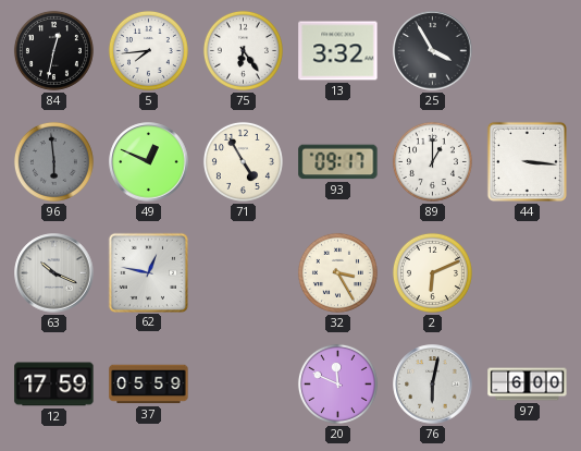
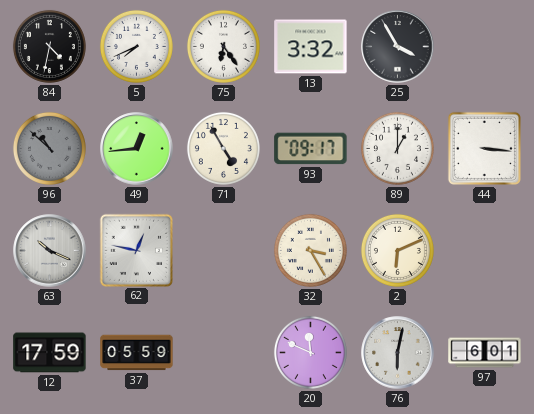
84: 12:32 -> 4:32
5: 7:44 -> 7:41
96: 5:59 -> 10:52
49: 12:49 -> 12:44
97: 6:00 -> 6:01
